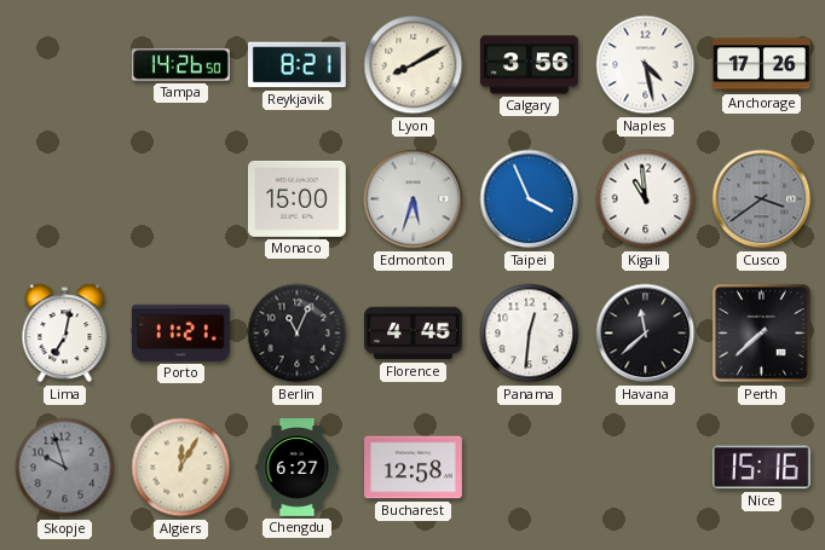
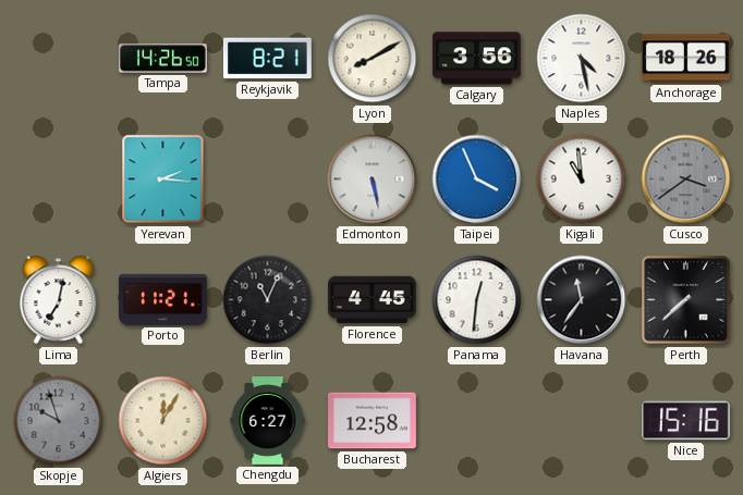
Anchorage: 17:26 -> 18:26
Yerevan: none -> 2:16
Monaco: 15:00 -> none
Edmonton: 5:33 -> 5:28
Havana: 11:38 -> 11:36
